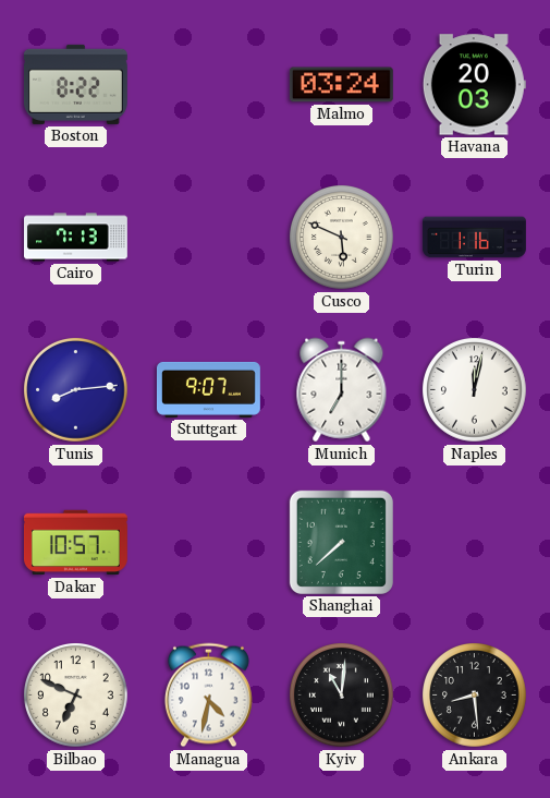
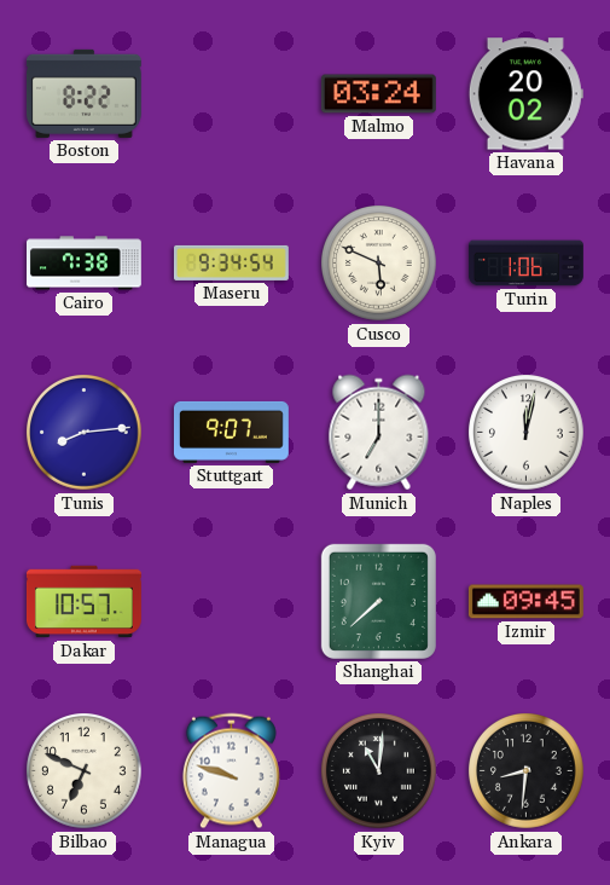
Havana: 20:03 -> 20:02
Cairo: 7:13 -> 7:38
Maseru: none -> 9:34
Turin: 1:16 -> 1:06
Izmir: none -> 09:45
Managua: 4:32 -> 9:48
Ankara: 8:29 -> 8:31
